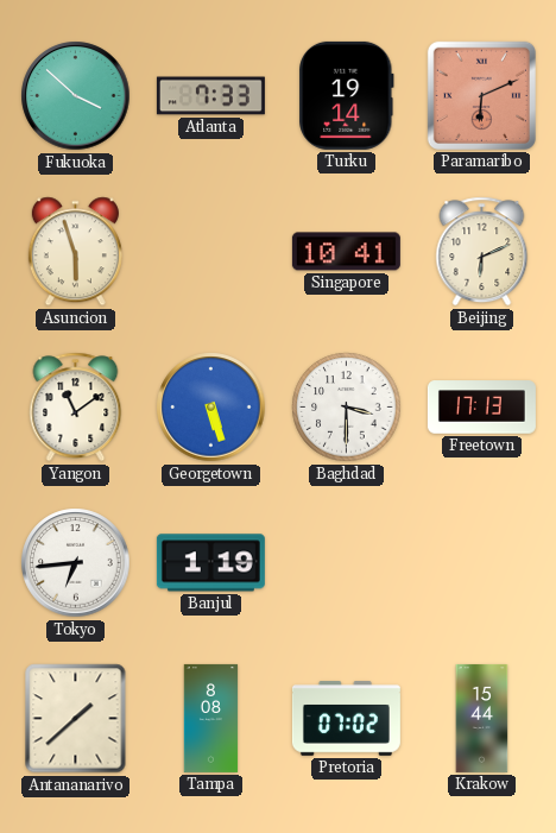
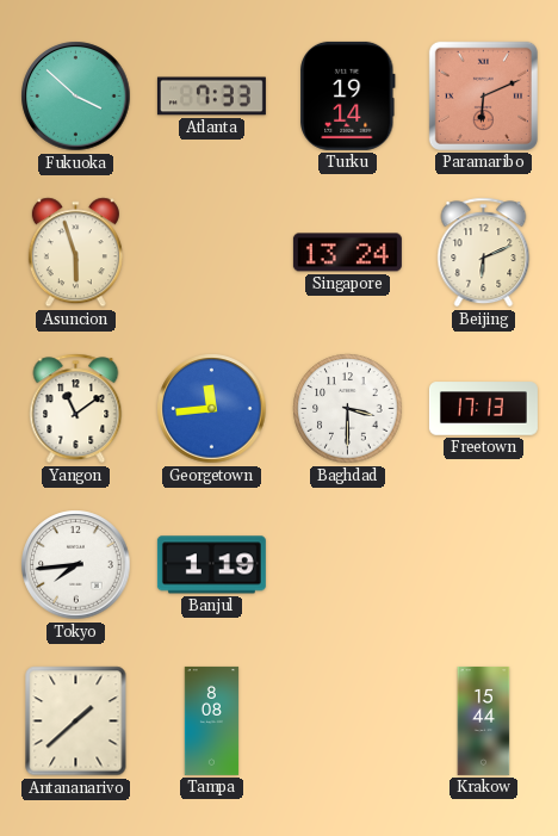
Singapore: 10:41 -> 13:24
Georgetown: 5:27 -> 11:44
Tokyo: 6:44 -> 7:44
Pretoria: 07:02 -> none
